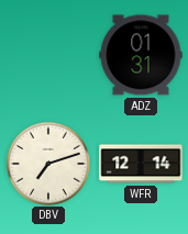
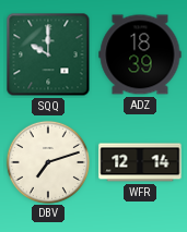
SQQ: none -> 10:00
ADZ: 01:31 -> 18:39
